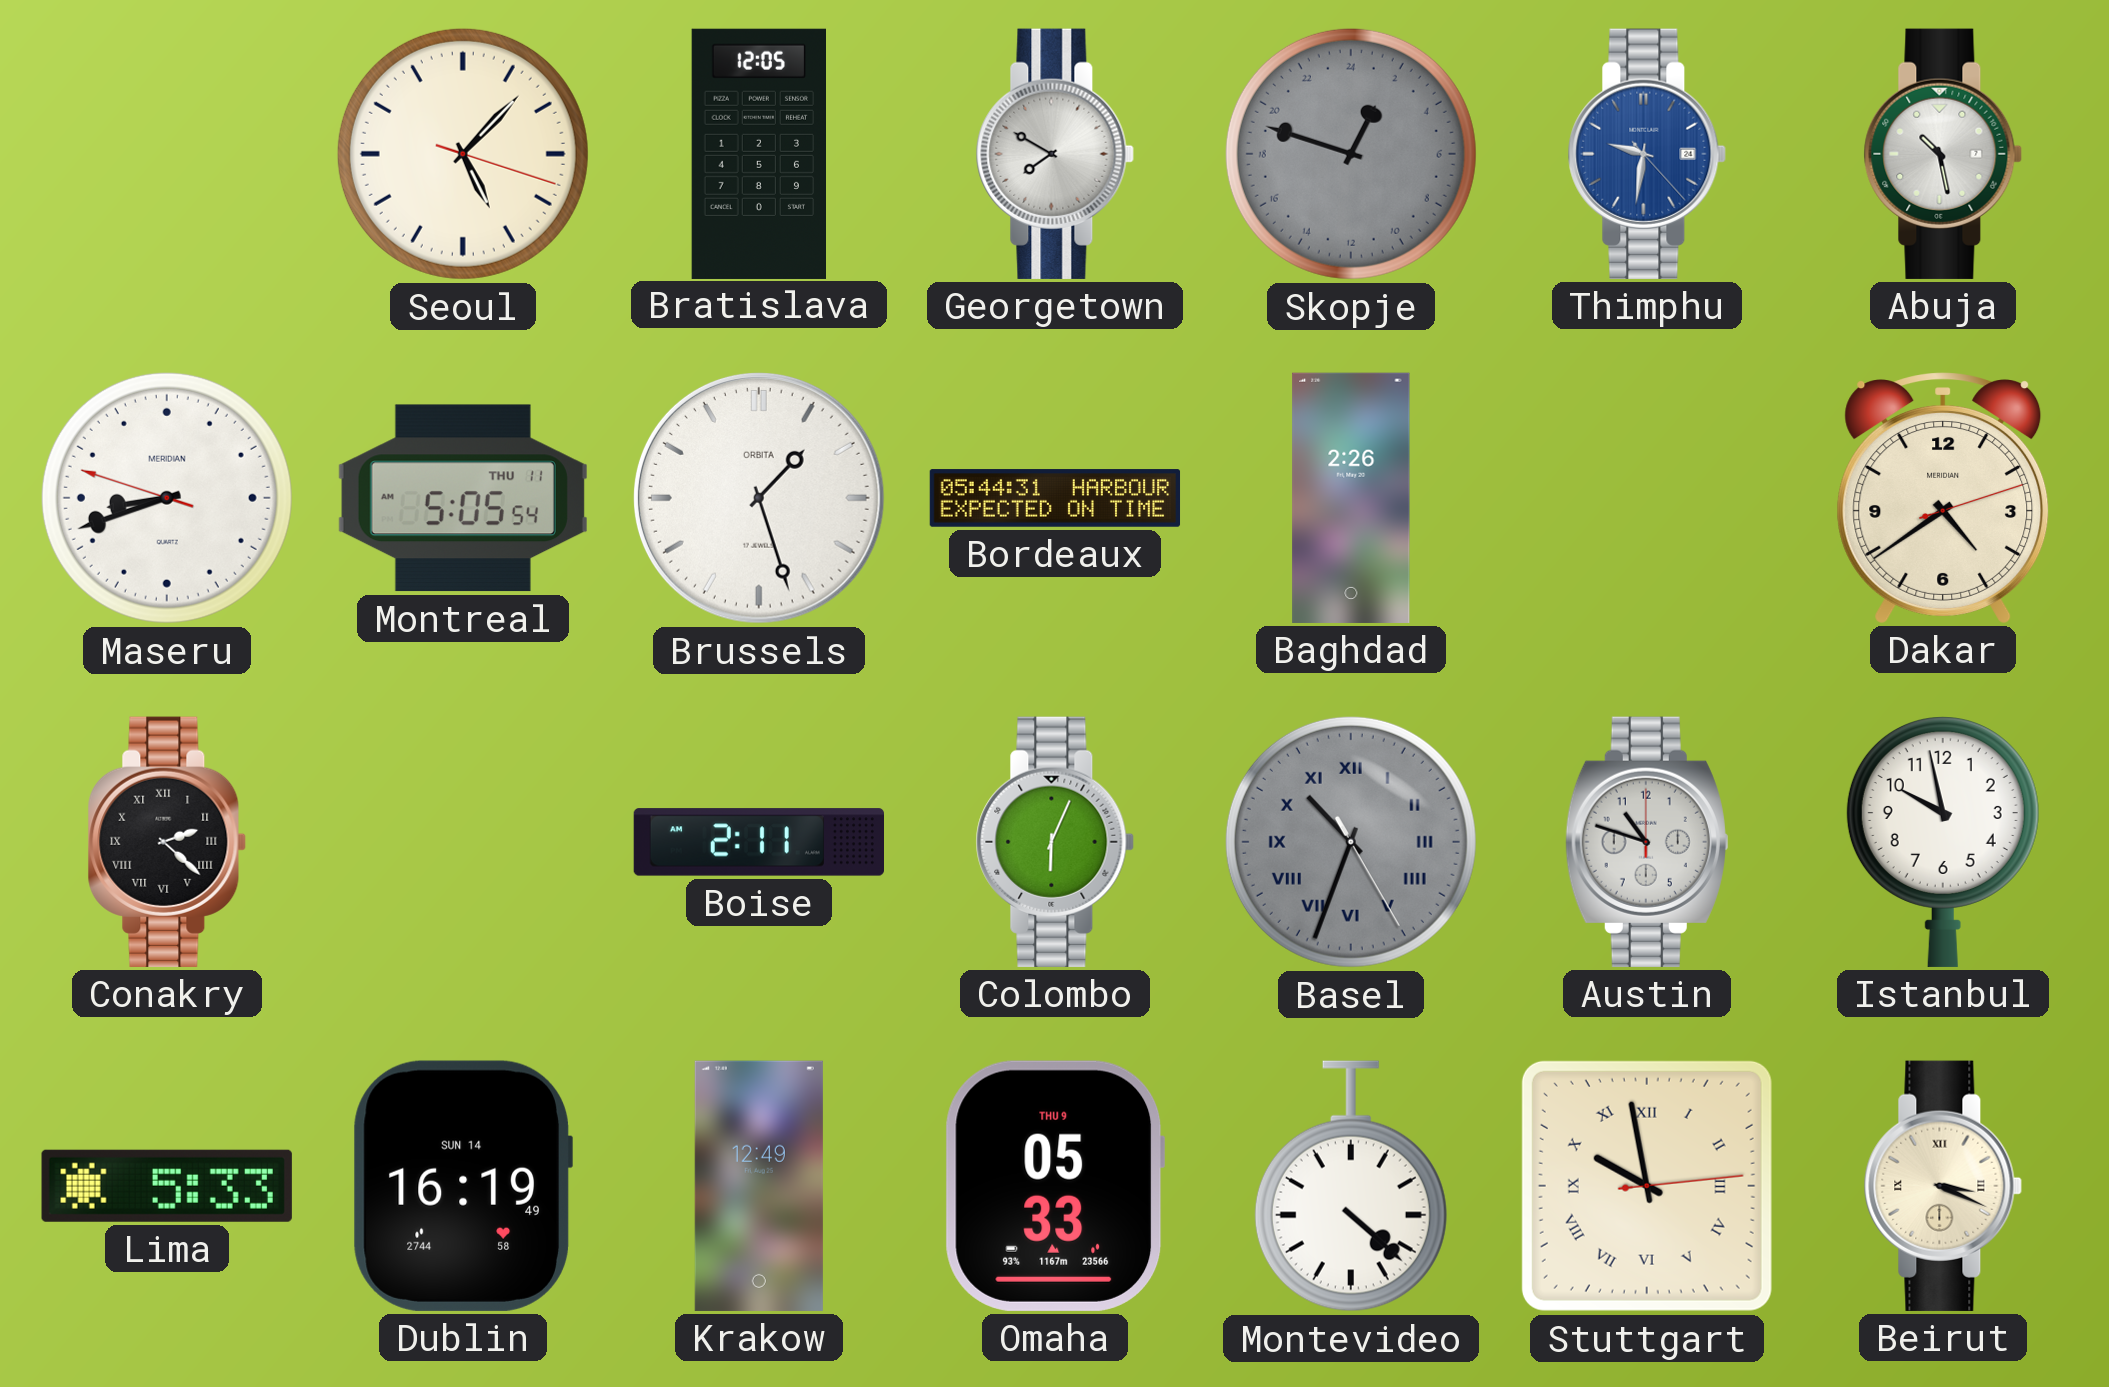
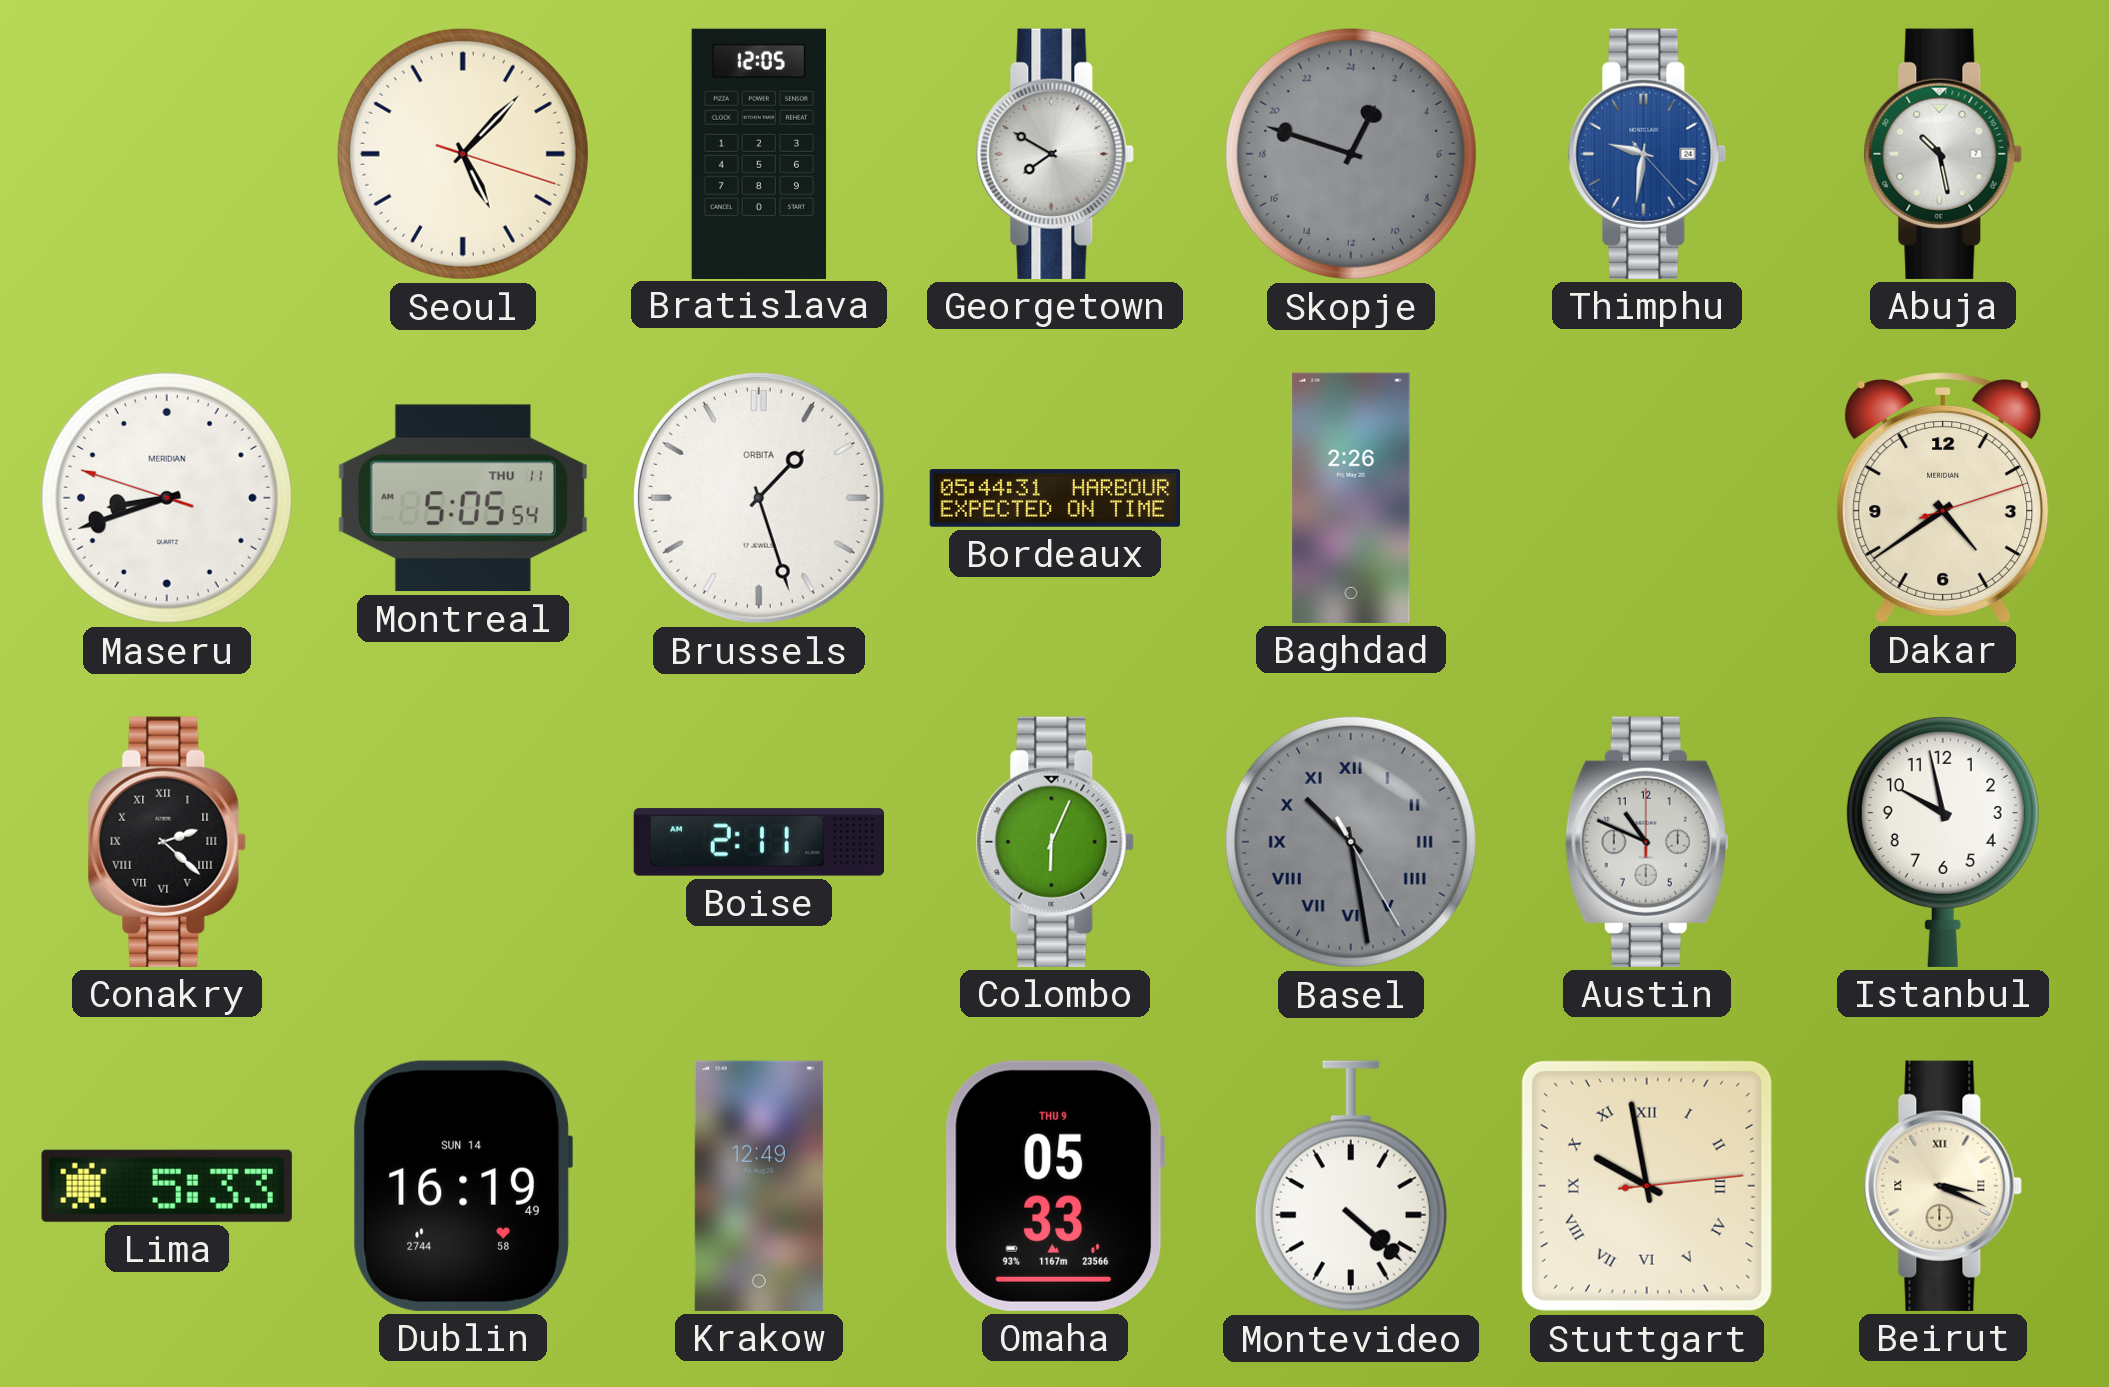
Basel: 10:33 -> 10:28
Austin: 10:48 -> 10:49
